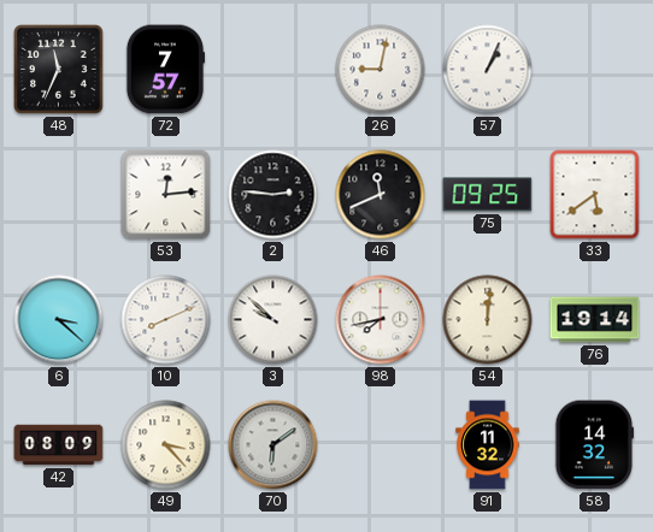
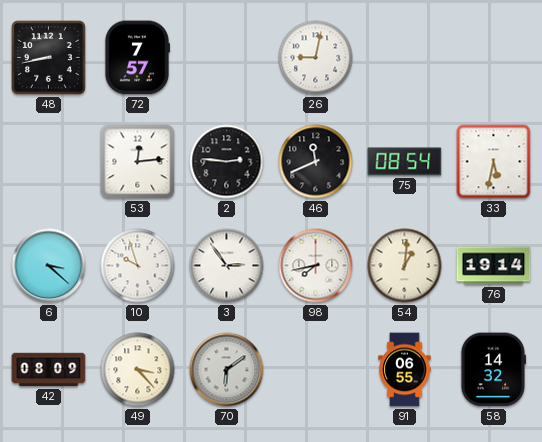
48: 11:34 -> 8:43
57: 1:04 -> none
75: 09:25 -> 08:54
33: 5:39 -> 5:32
10: 8:11 -> 9:57
3: 9:52 -> 2:54
54: 12:01 -> 1:01
91: 11:32 -> 06:55
